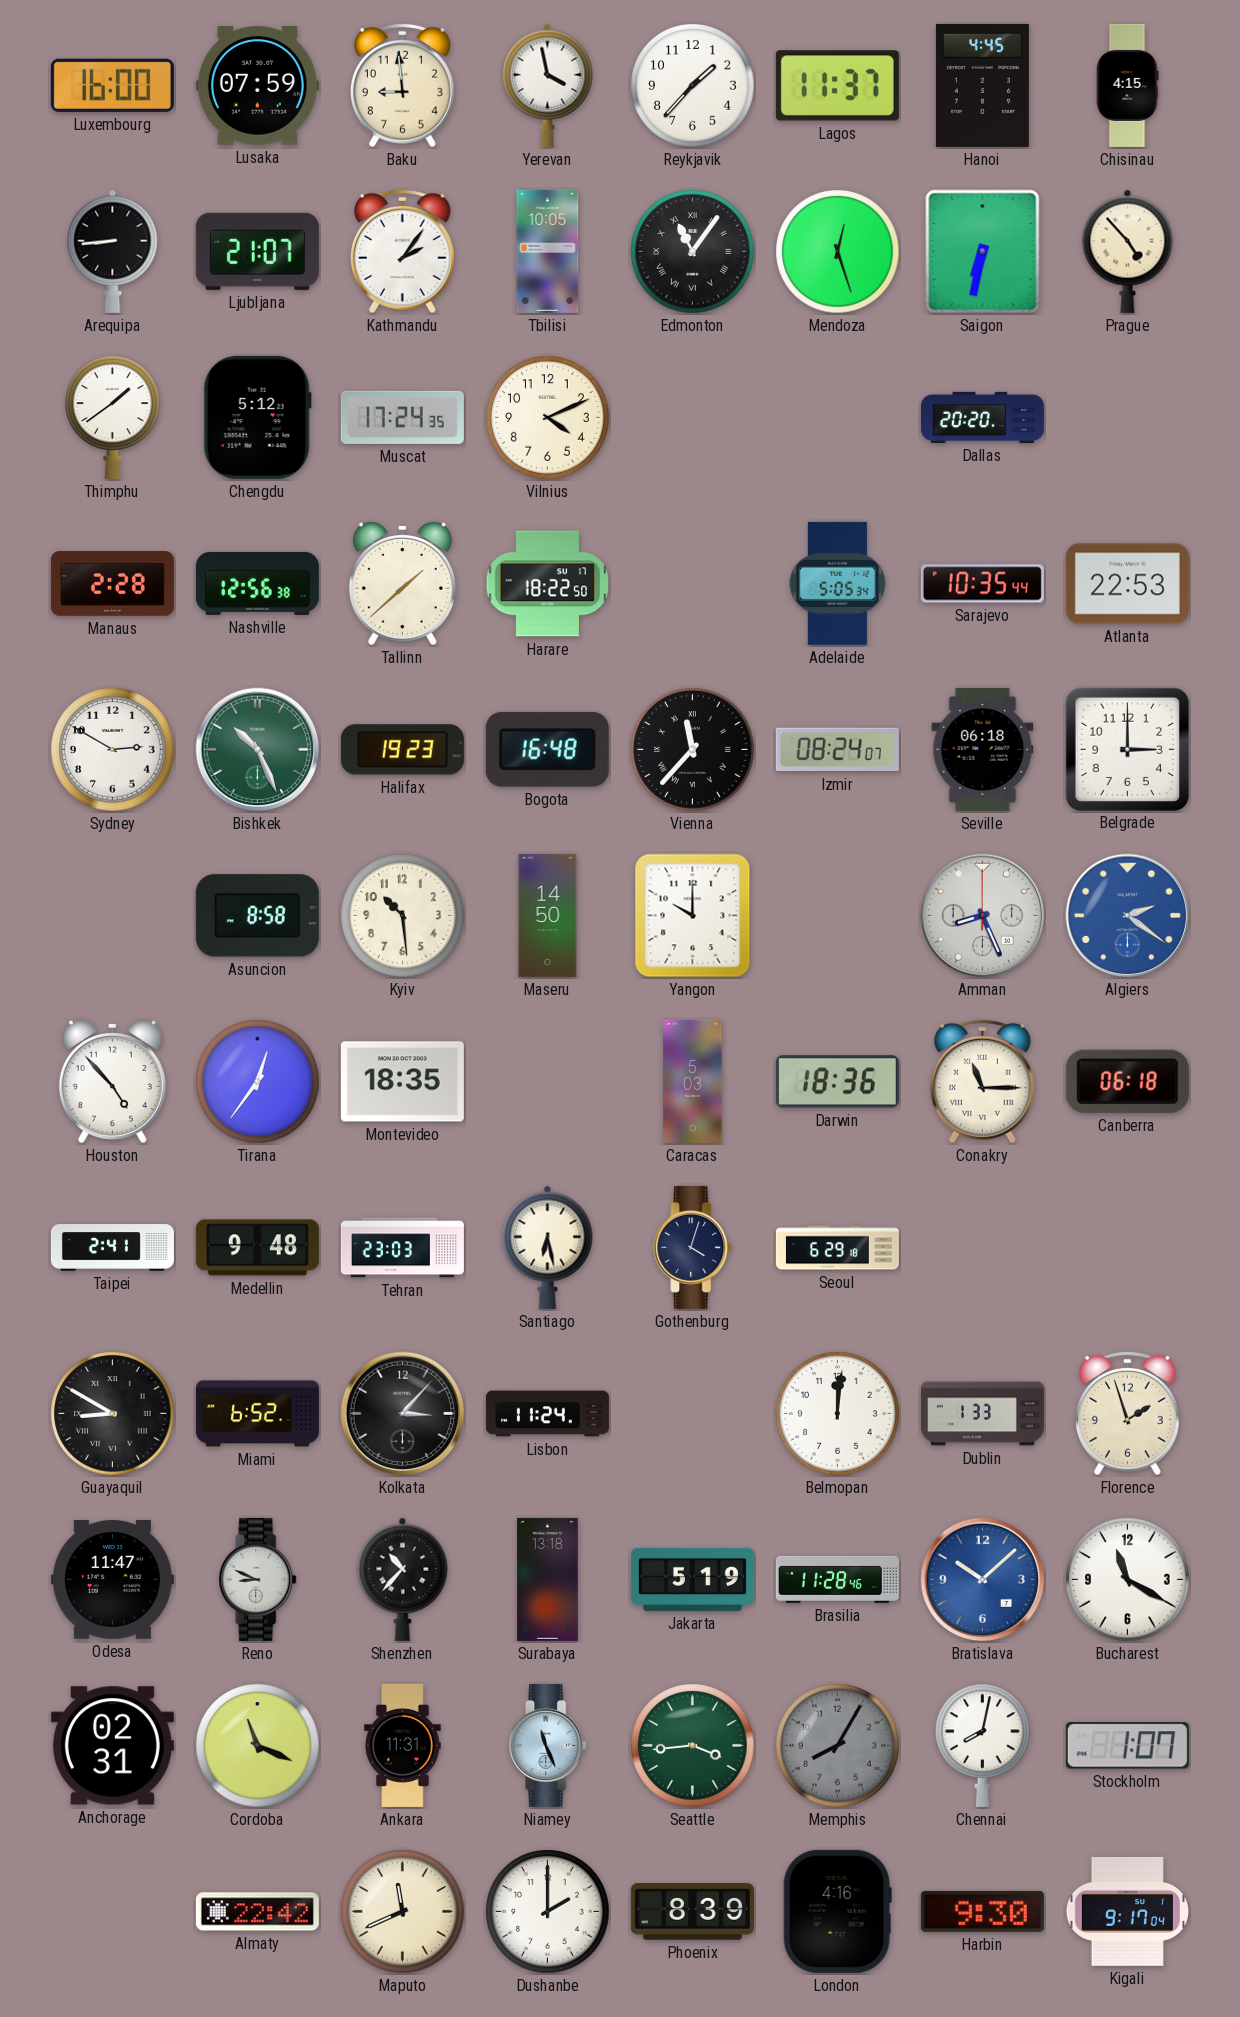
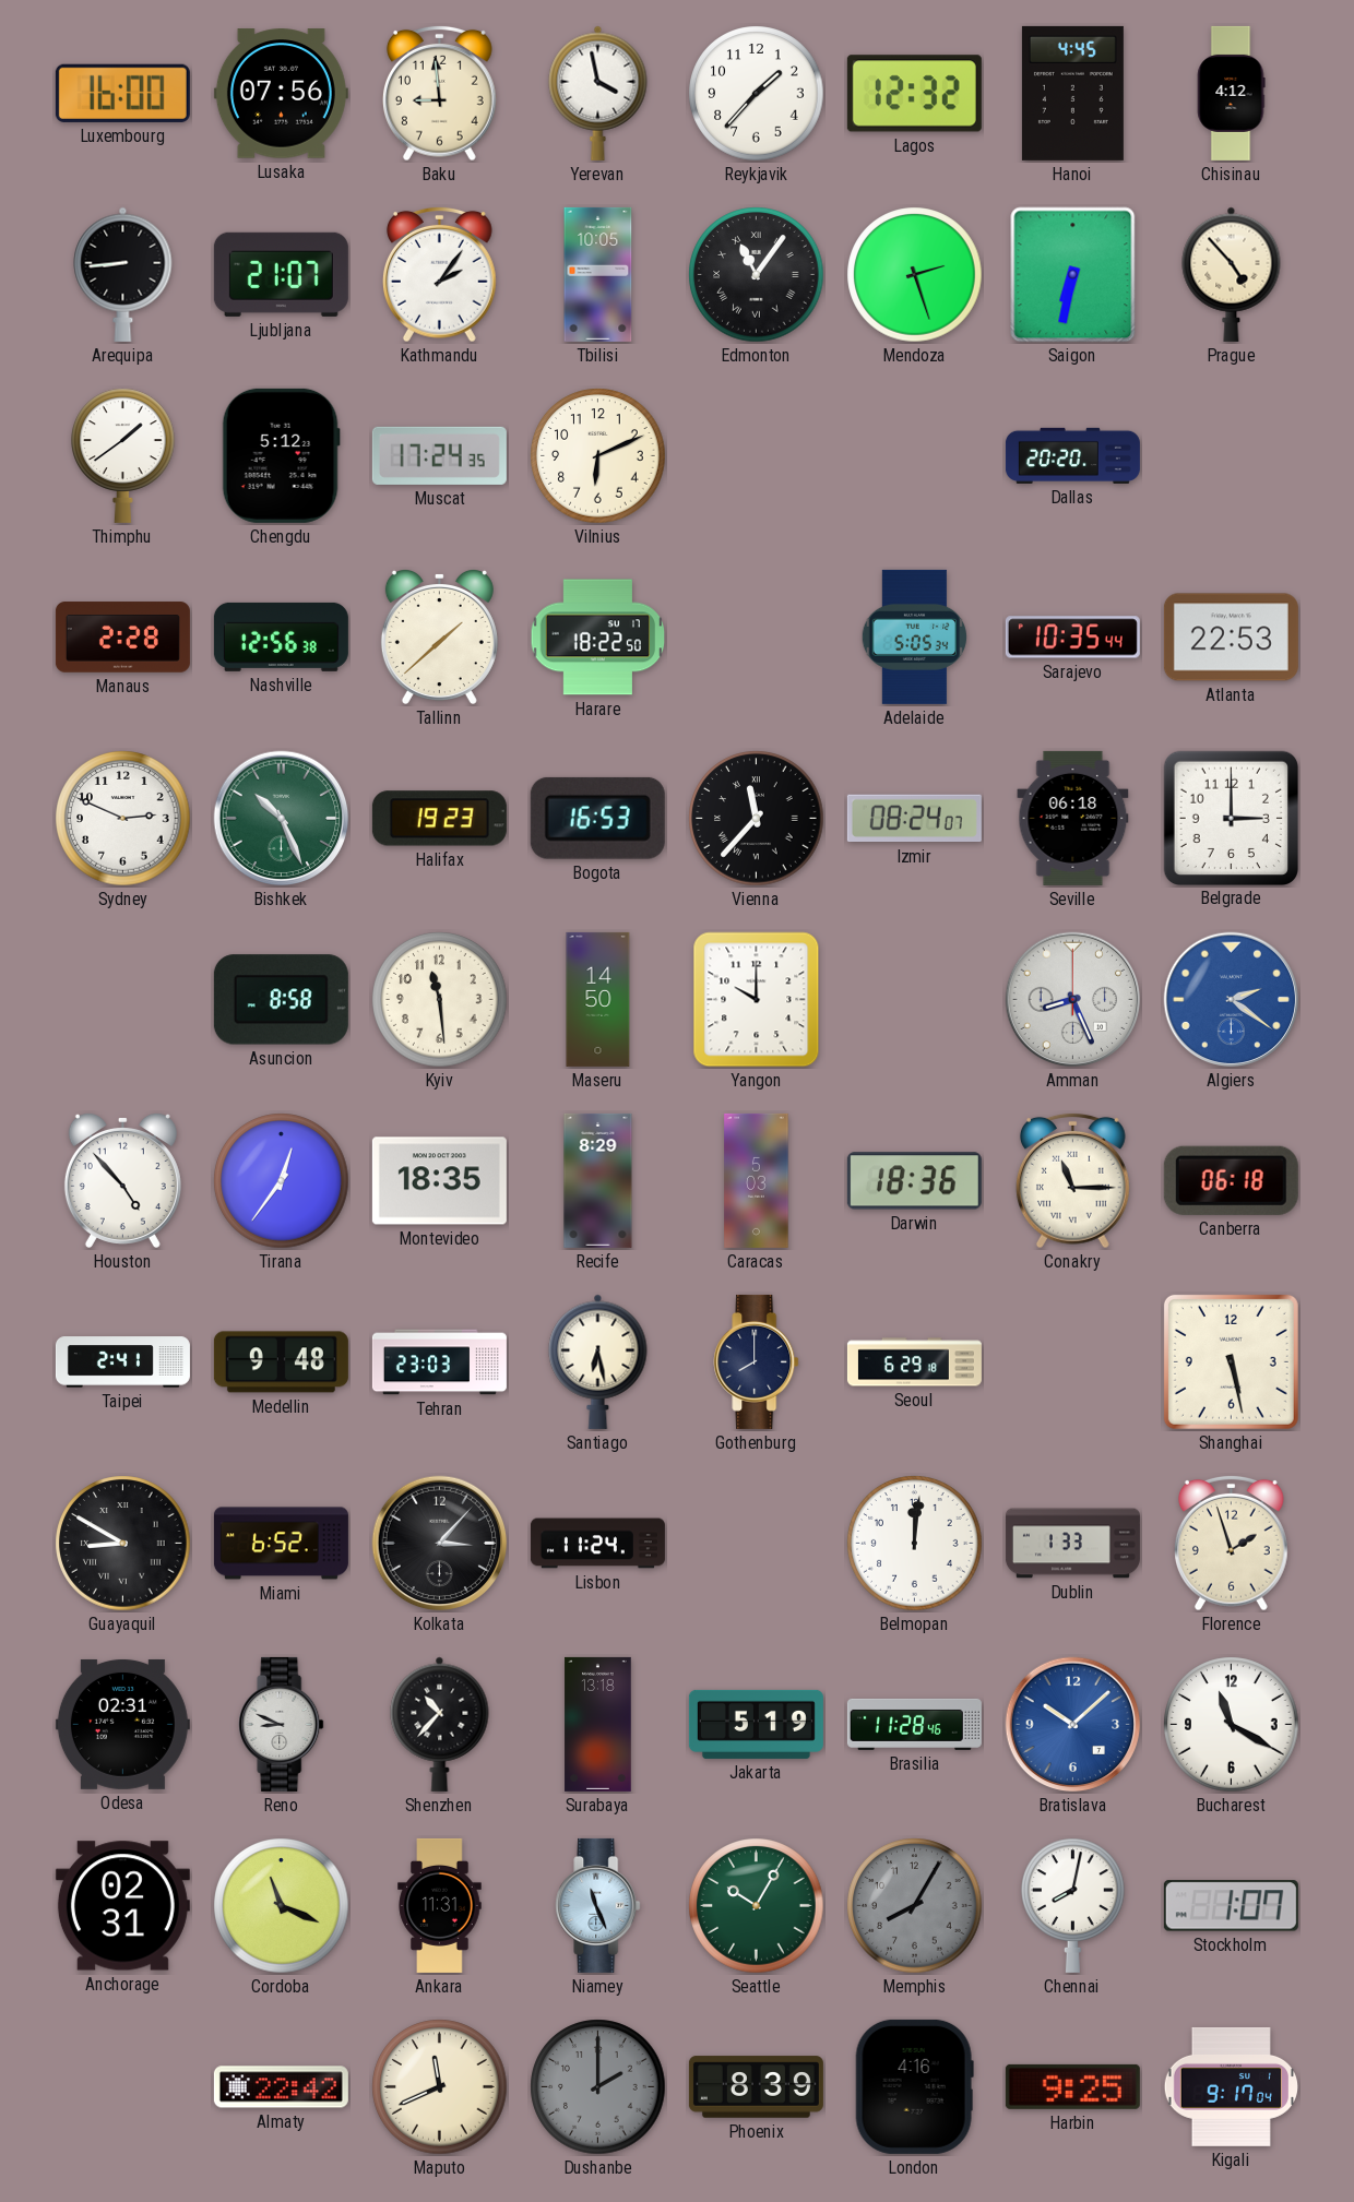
Lusaka: 07:59 -> 07:56
Lagos: 11:37 -> 12:32
Chisinau: 4:15 -> 4:12
Mendoza: 12:27 -> 2:27
Vilnius: 4:11 -> 6:11
Sydney: 2:50 -> 2:49
Bogota: 16:48 -> 16:53
Kyiv: 10:29 -> 11:29
Recife: none -> 8:29
Gothenburg: 4:03 -> 8:00
Shanghai: none -> 5:28
Odesa: 11:47 -> 02:31
Seattle: 3:44 -> 10:05
Dushanbe dial: white -> grey
Harbin: 9:30 -> 9:25
